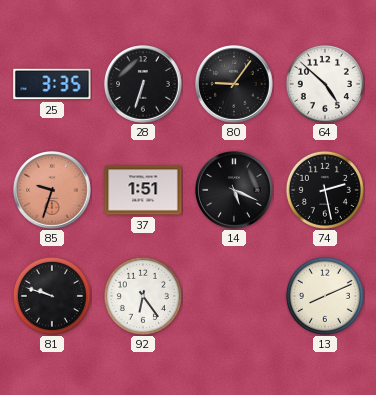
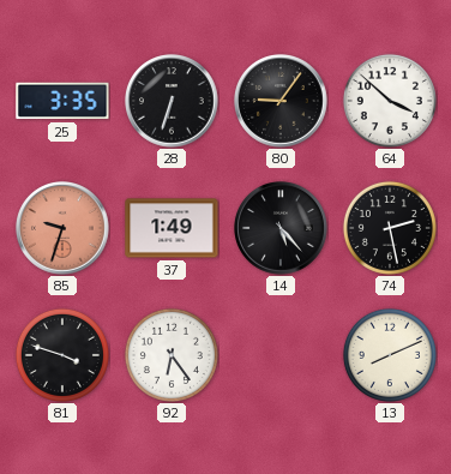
64: 4:52 -> 3:52
37: 1:51 -> 1:49
14: 5:19 -> 5:23
81: 9:48 -> 3:48
